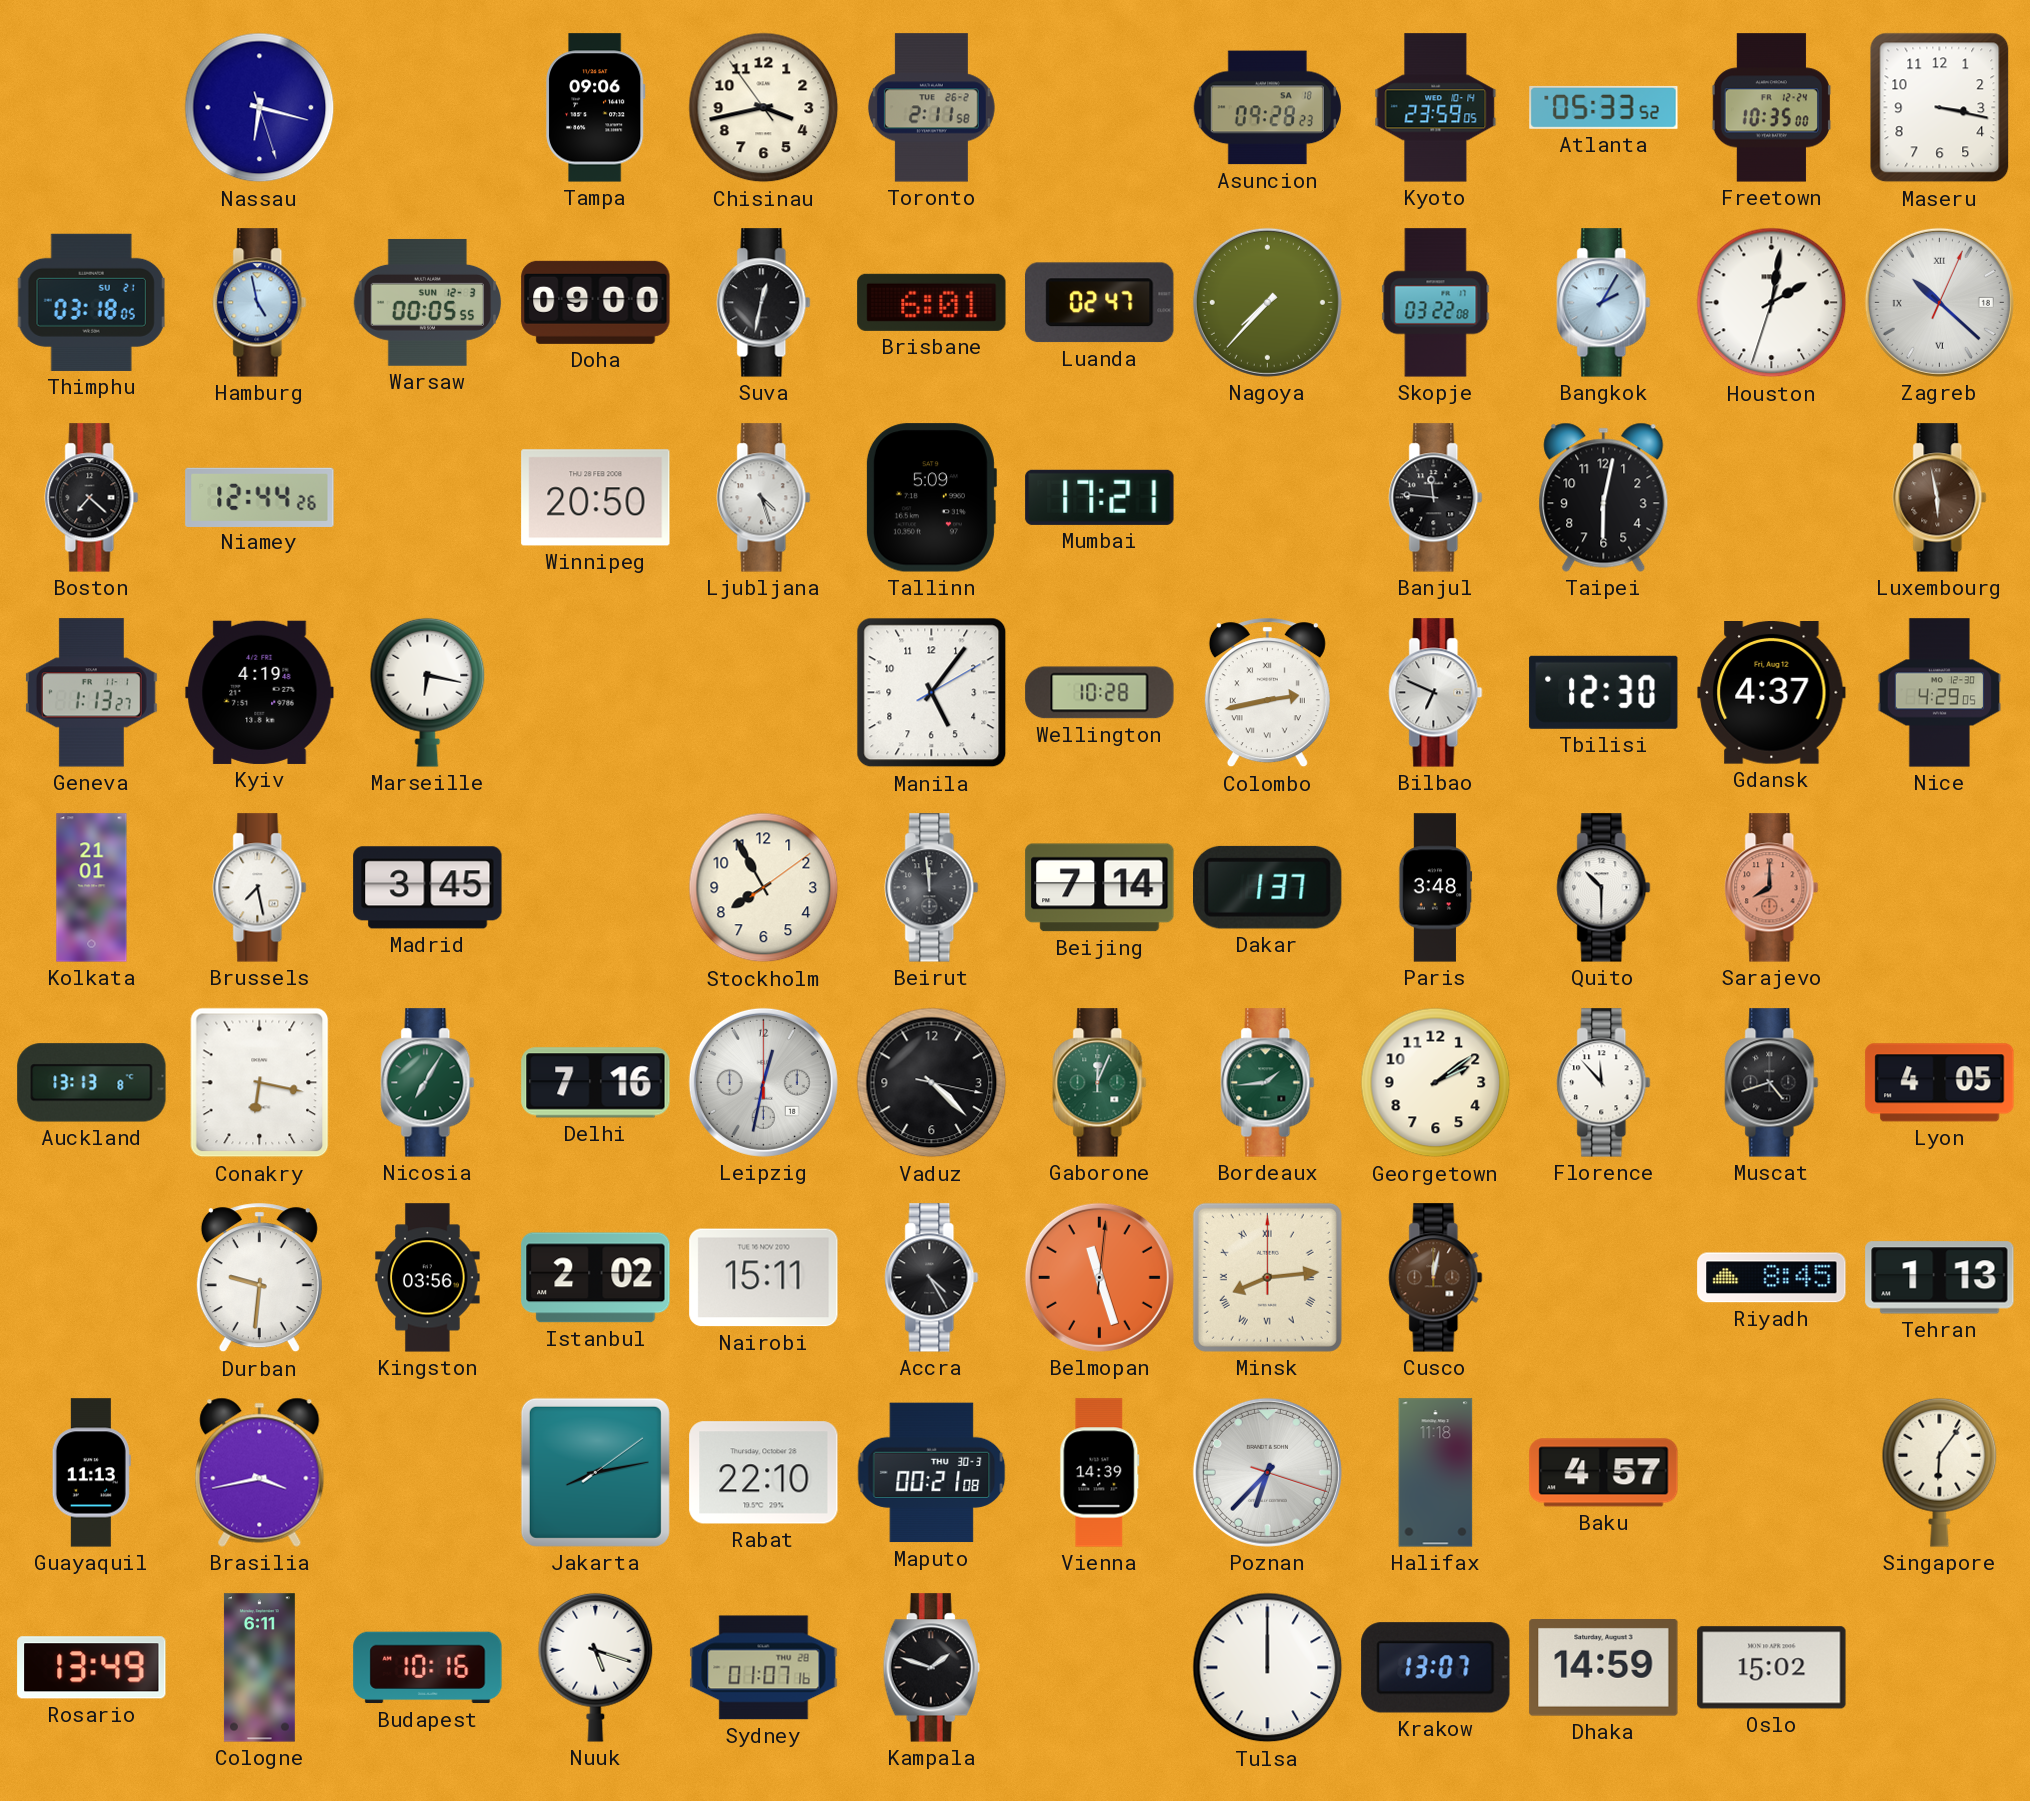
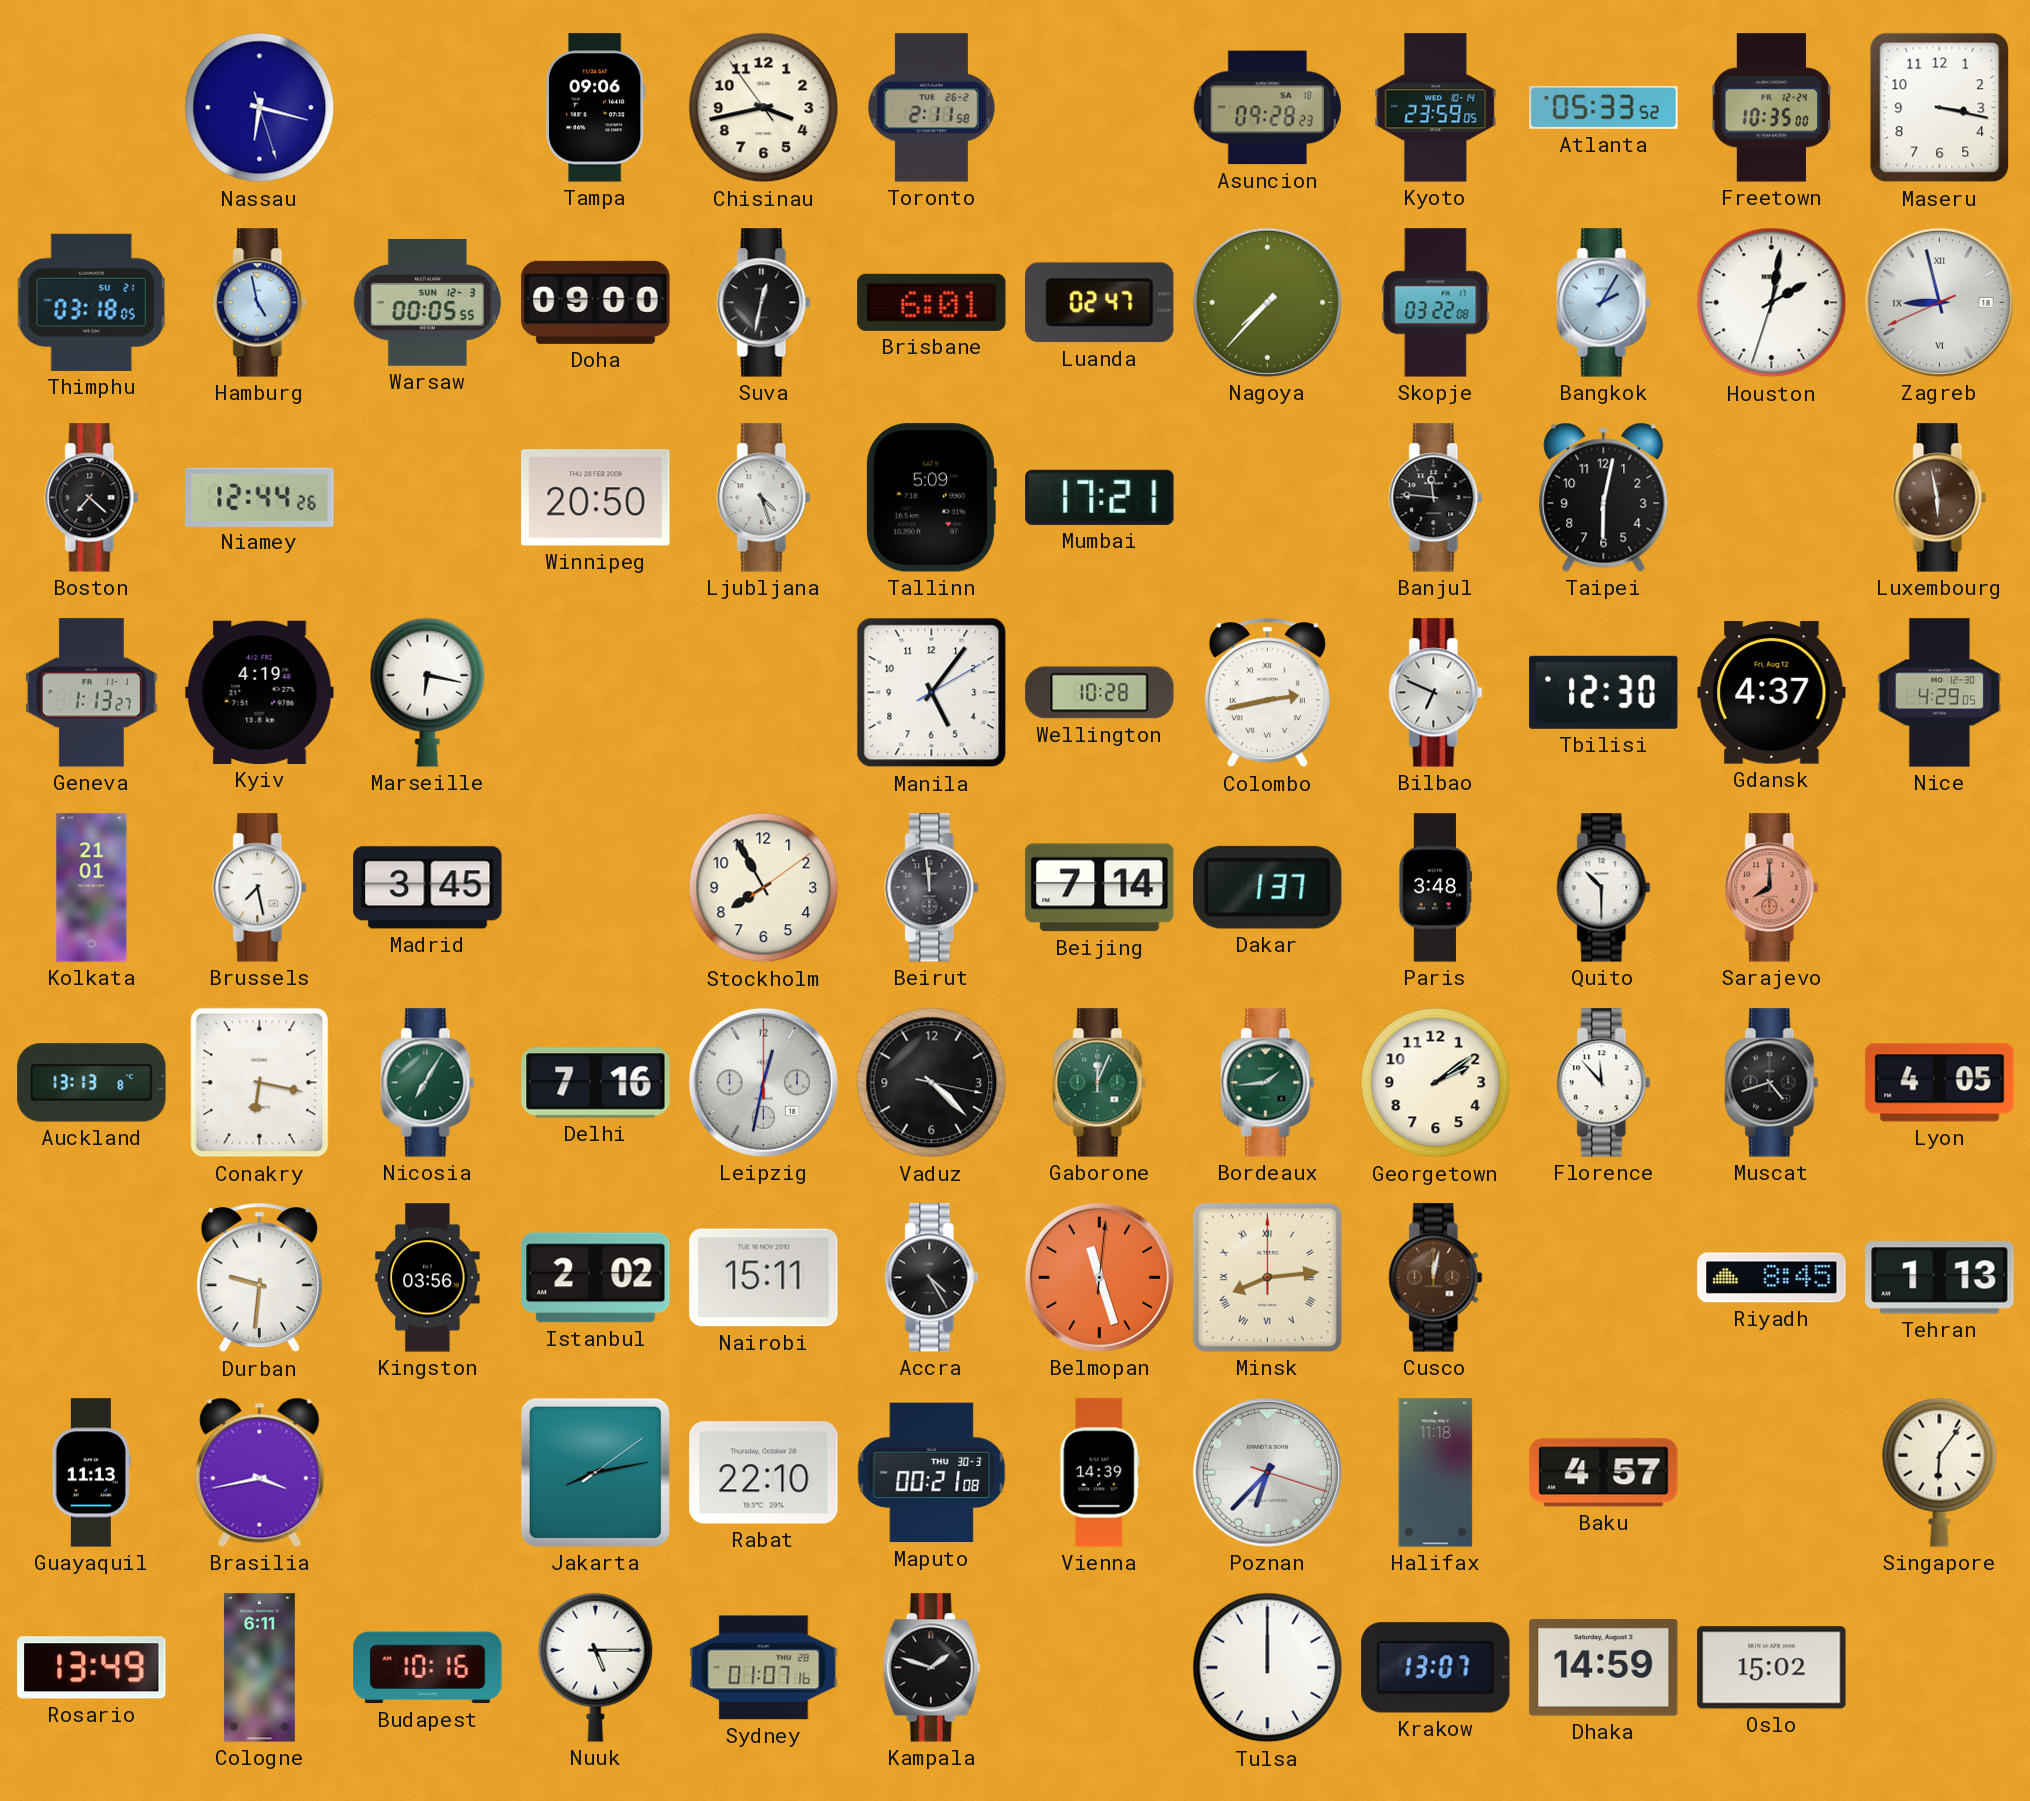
Zagreb: 10:22 -> 8:57
Nuuk: 5:18 -> 5:15
